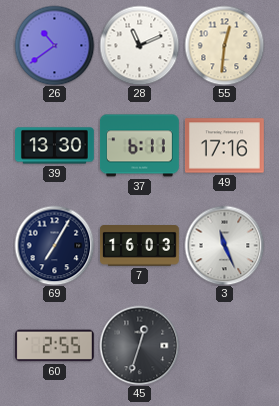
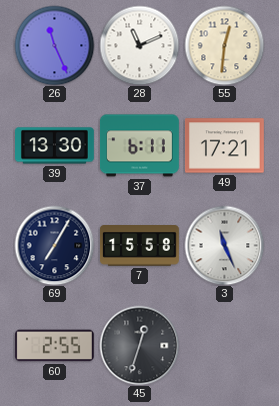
26: 10:39 -> 11:26
49: 17:16 -> 17:21
7: 16:03 -> 15:58
